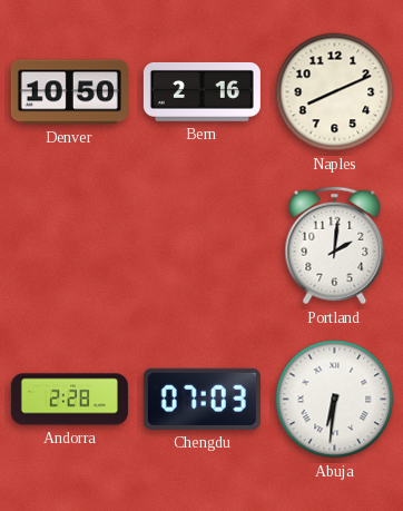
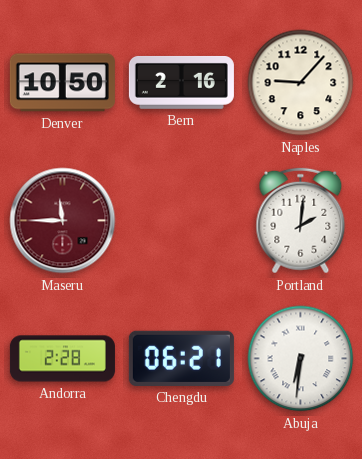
Naples: 8:11 -> 9:07
Maseru: none -> 11:45
Chengdu: 07:03 -> 06:21
